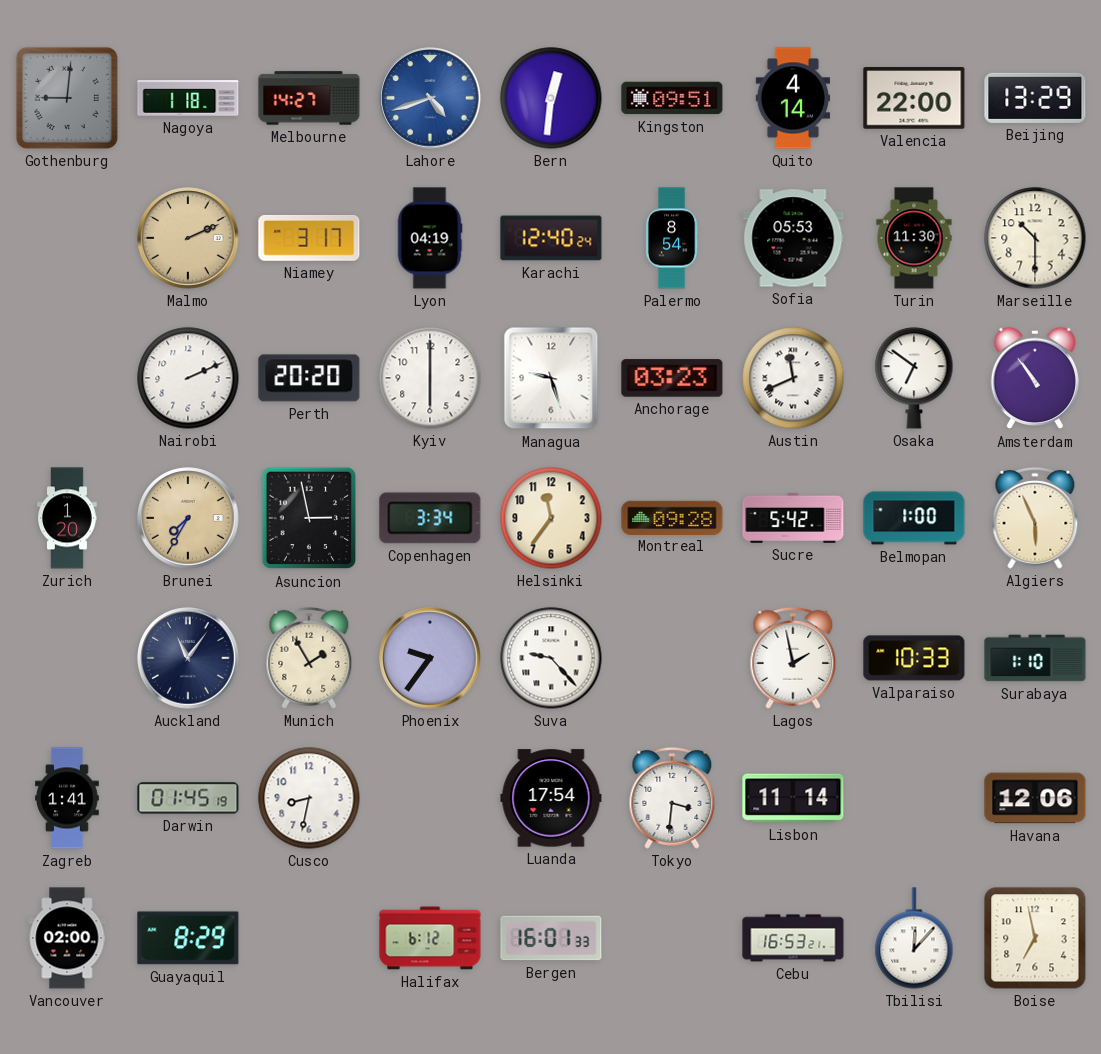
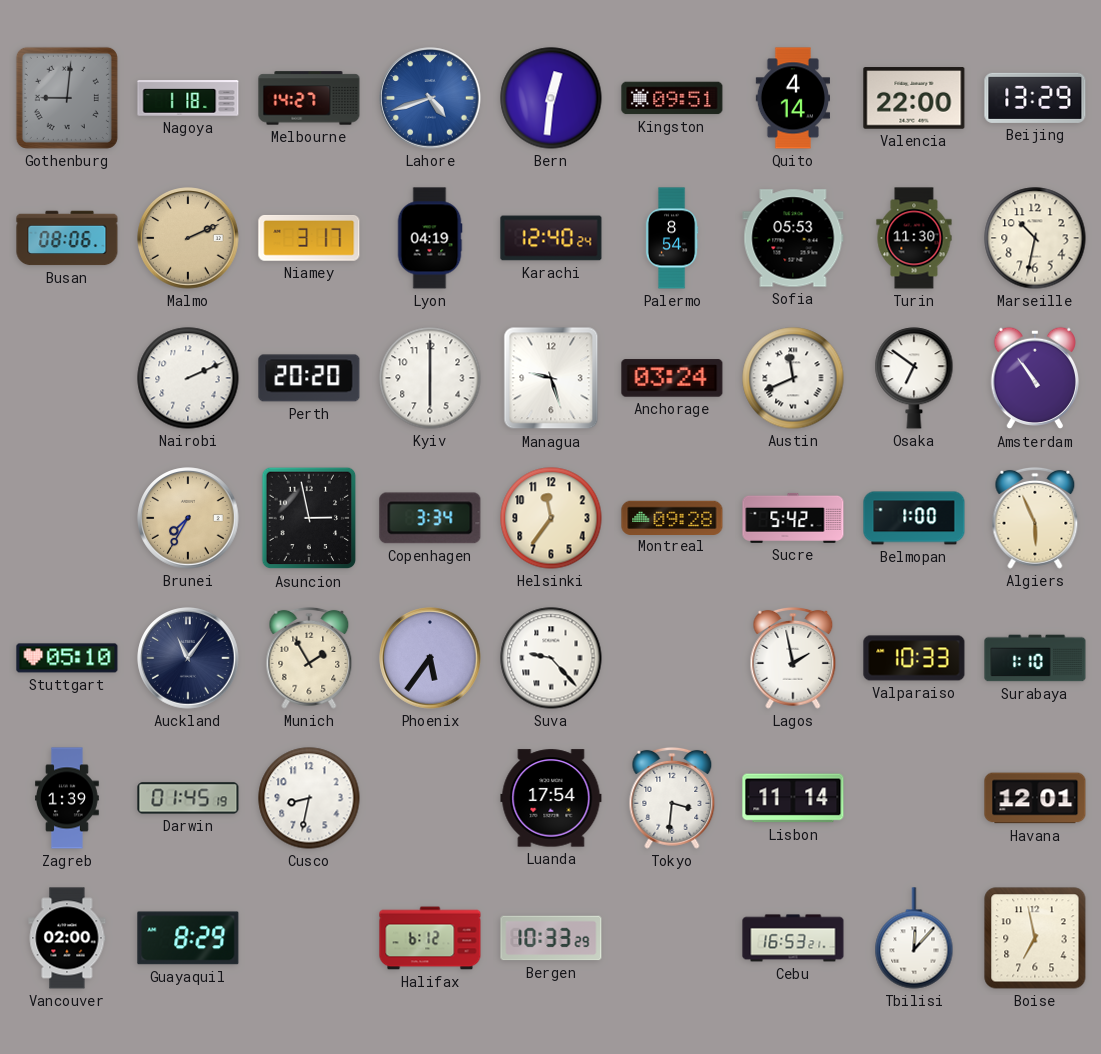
Busan: none -> 08:06
Marseille: 10:30 -> 10:32
Anchorage: 03:23 -> 03:24
Zurich: 1:20 -> none
Stuttgart: none -> 05:10
Phoenix: 9:36 -> 5:36
Zagreb: 1:41 -> 1:39
Havana: 12:06 -> 12:01
Bergen: 16:01 -> 10:33
